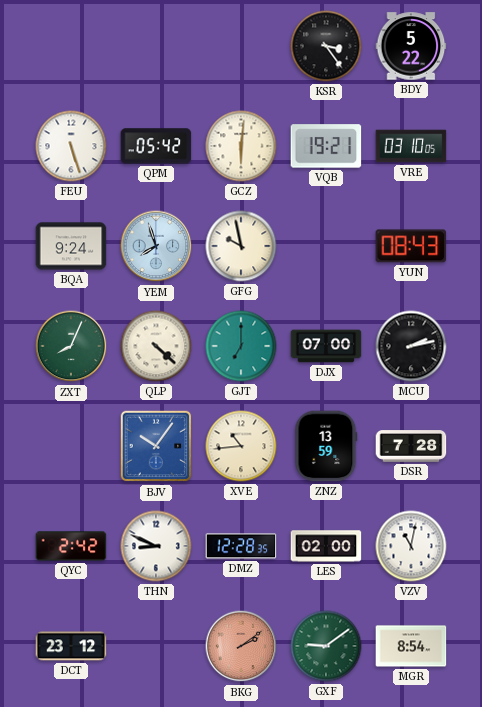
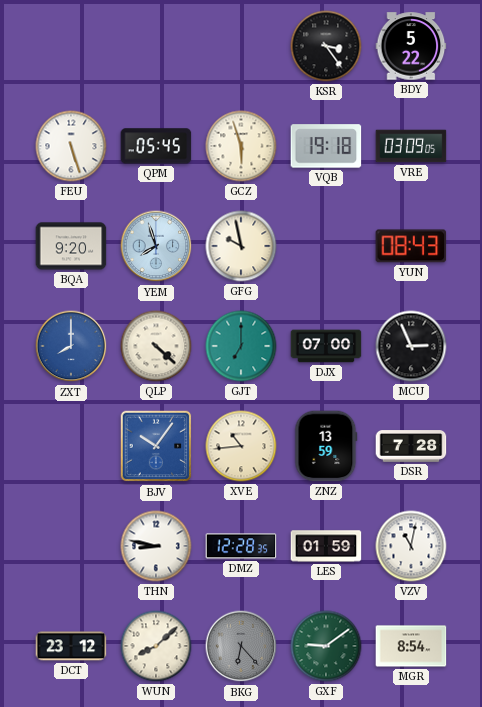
QPM: 05:42 -> 05:45
GCZ: 6:01 -> 5:57
VQB: 19:21 -> 19:18
VRE: 03:10 -> 03:09
BQA: 9:24 -> 9:20
ZXT: 8:04 -> 8:00
ZXT dial: green -> blue
MCU: 2:13 -> 2:56
QYC: 2:42 -> none
THN: 8:49 -> 8:47
LES: 02:00 -> 01:59
WUN: none -> 8:08
BKG: 2:09 -> 6:23
BKG dial: salmon -> grey
